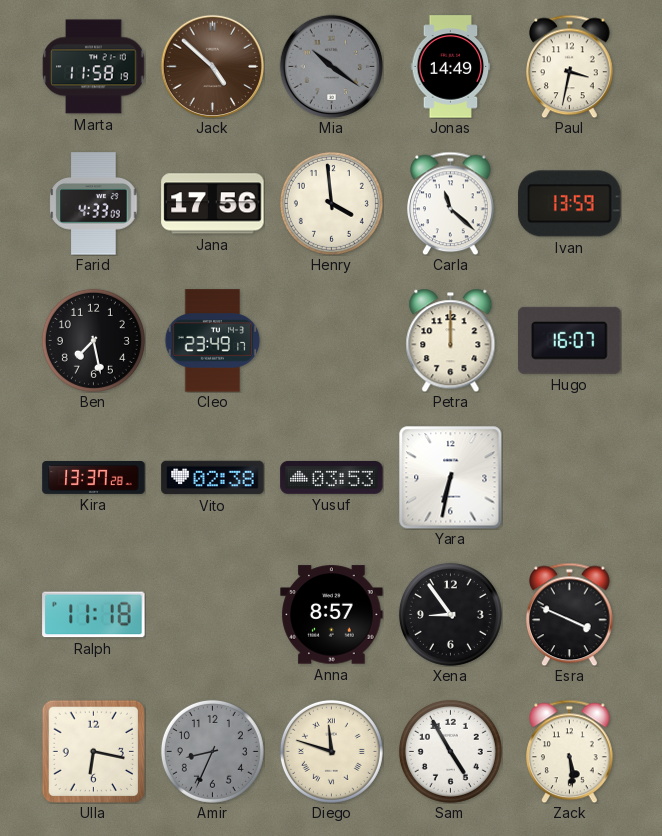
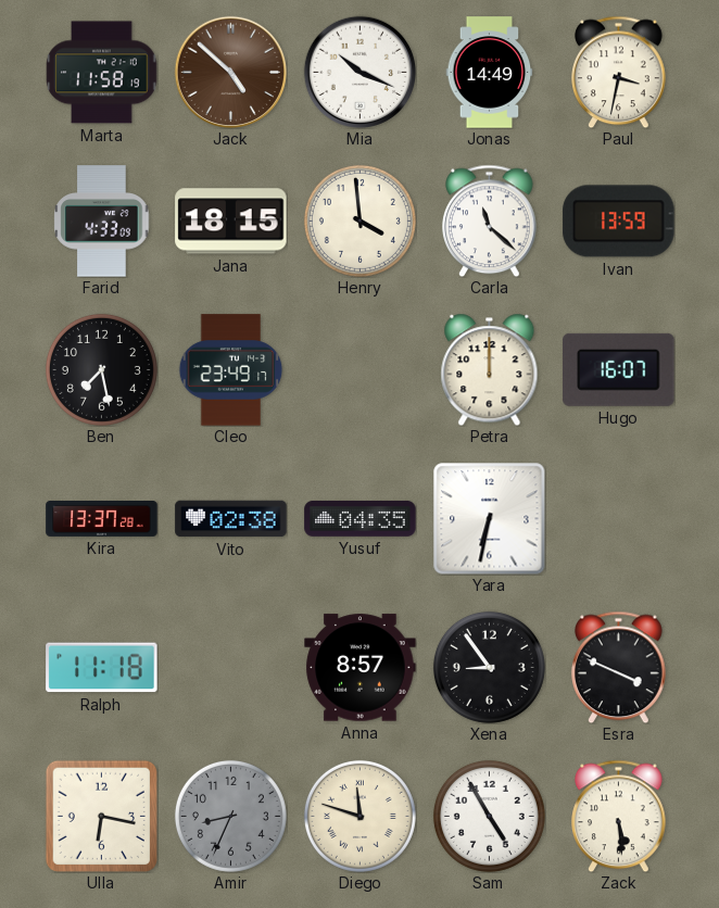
Mia: 10:21 -> 10:19
Mia dial: grey -> white
Jana: 17:56 -> 18:15
Yusuf: 03:53 -> 04:35
